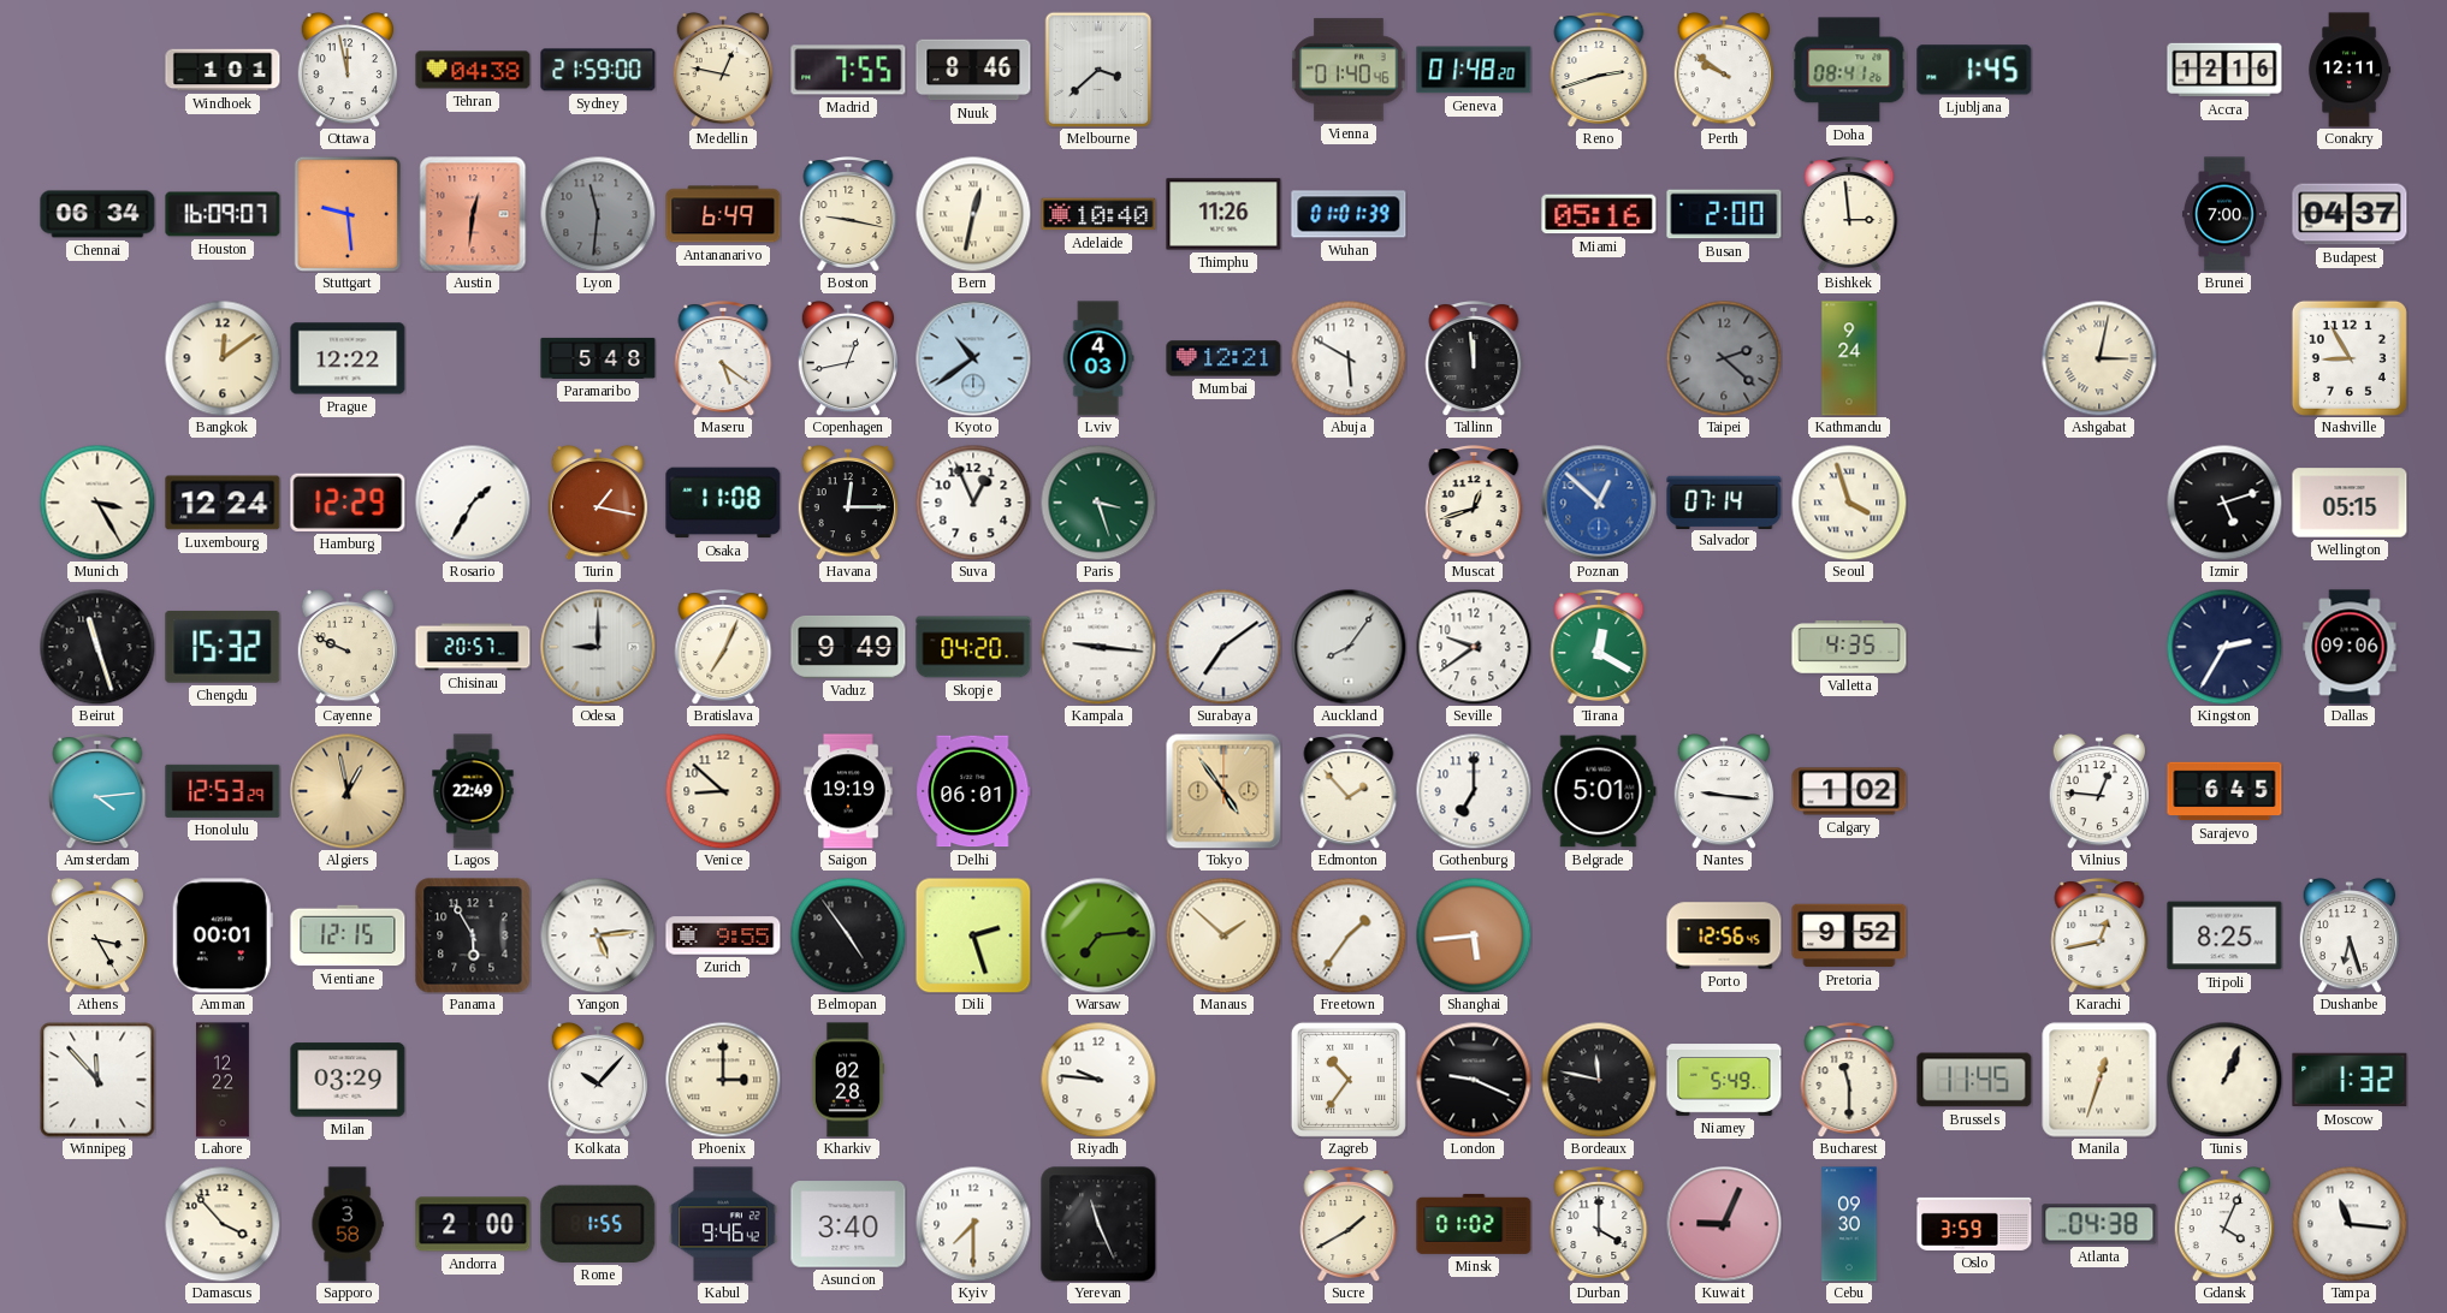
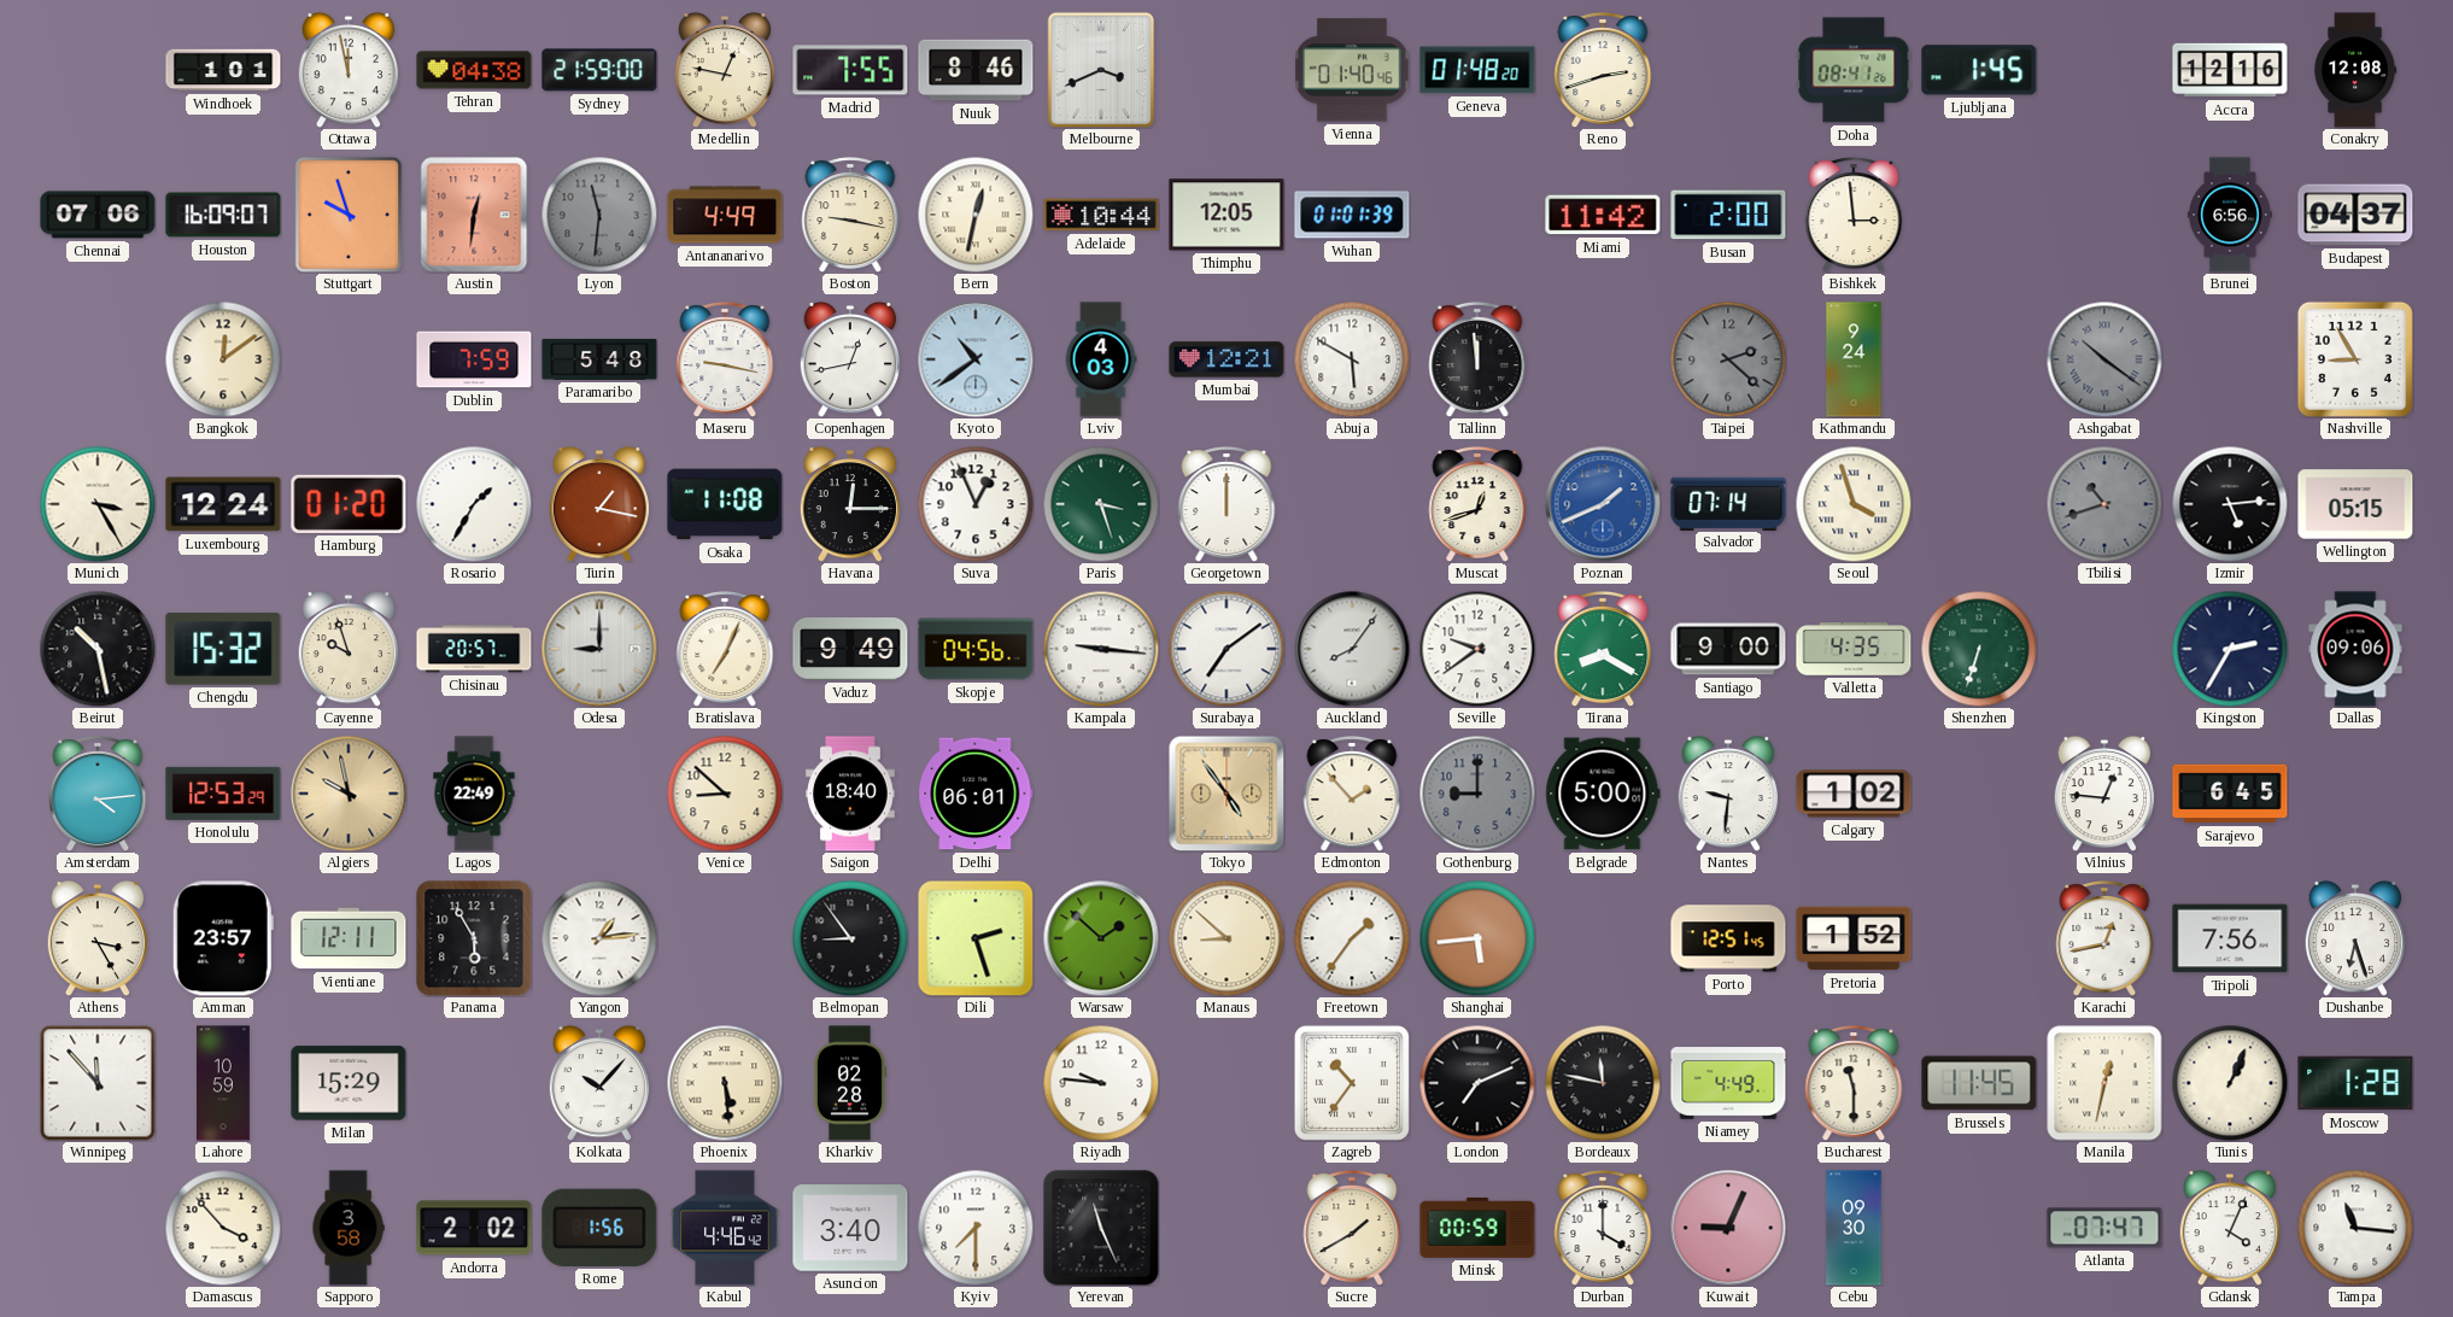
Melbourne: 3:38 -> 3:41
Perth: 9:51 -> none
Conakry: 12:11 -> 12:08
Chennai: 06:34 -> 07:06
Stuttgart: 9:29 -> 9:57
Antananarivo: 6:49 -> 4:49
Adelaide: 10:40 -> 10:44
Thimphu: 11:26 -> 12:05
Miami: 05:16 -> 11:42
Brunei: 7:00 -> 6:56
Prague: 12:22 -> none
Dublin: none -> 7:59
Maseru: 5:21 -> 9:17
Ashgabat: 3:02 -> 10:21
Ashgabat dial: cream -> grey
Hamburg: 12:29 -> 01:20
Georgetown: none -> 12:00
Poznan: 12:52 -> 1:41
Tbilisi: none -> 10:42
Izmir: 5:12 -> 5:14
Beirut: 11:27 -> 10:28
Cayenne: 9:49 -> 9:57
Skopje: 04:20 -> 04:56
Tirana: 12:20 -> 8:20
Santiago: none -> 9:00
Shenzhen: none -> 6:33
Algiers: 12:58 -> 9:58
Saigon: 19:19 -> 18:40
Gothenburg: 7:00 -> 9:00
Gothenburg dial: white -> grey
Belgrade: 5:01 -> 5:00
Nantes: 9:16 -> 9:31
Amman: 00:01 -> 23:57
Vientiane: 12:15 -> 12:11
Yangon: 5:14 -> 1:14
Zurich: 9:55 -> none
Belmopan: 4:54 -> 8:54
Warsaw: 7:14 -> 1:52
Manaus: 1:52 -> 8:52
Porto: 12:56 -> 12:51
Pretoria: 9:52 -> 1:52
Tripoli: 8:25 -> 7:56
Lahore: 12:22 -> 10:59
Milan: 03:29 -> 15:29
Phoenix: 3:00 -> 5:29
London: 9:19 -> 7:11
Niamey: 5:49 -> 4:49
Manila: 12:33 -> 12:32
Moscow: 1:32 -> 1:28
Andorra: 2:00 -> 2:02
Rome: 1:55 -> 1:56
Kabul: 9:46 -> 4:46
Minsk: 01:02 -> 00:59
Oslo: 3:59 -> none
Atlanta: 04:38 -> 07:47
